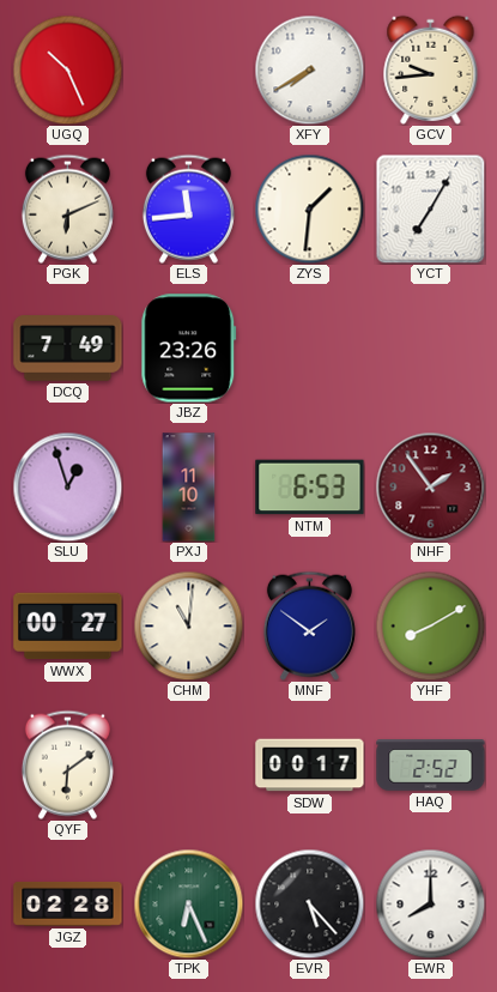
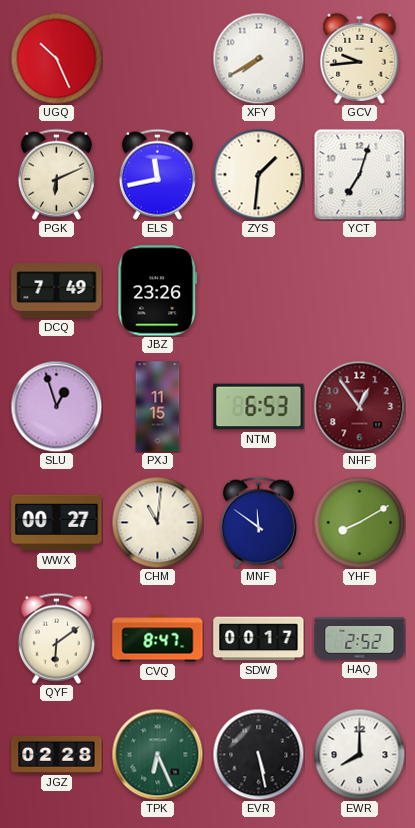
ELS: 11:44 -> 11:43
YCT: 7:05 -> 7:03
PXJ: 11:10 -> 11:15
NHF: 1:54 -> 12:54
MNF: 1:51 -> 11:51
CVQ: none -> 8:47
EVR: 5:23 -> 5:28
